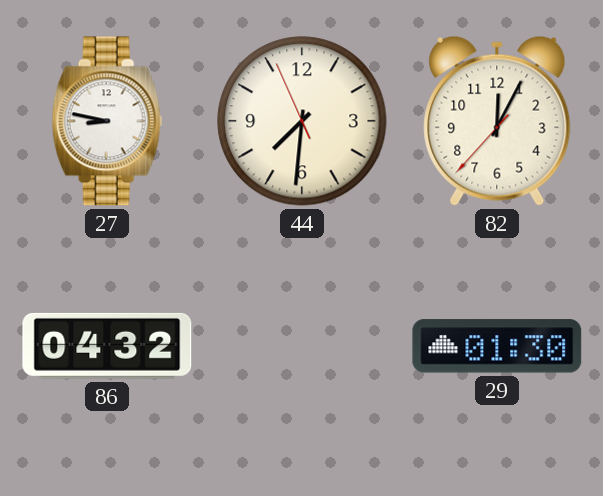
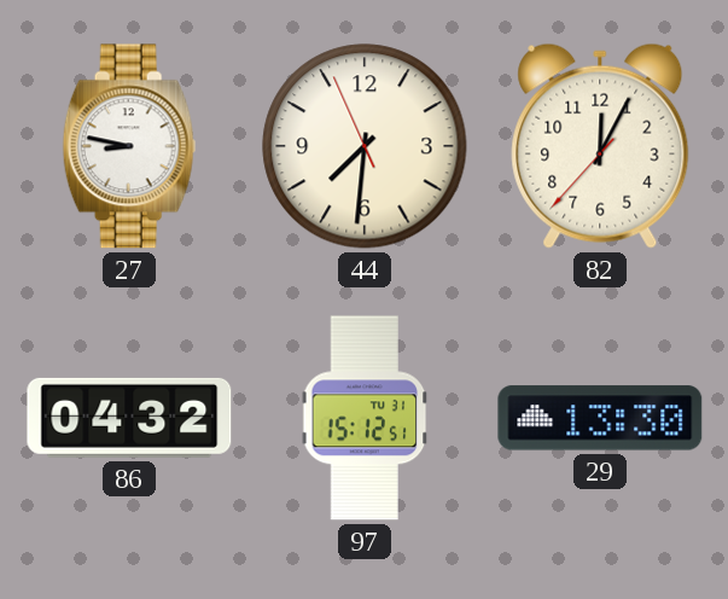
97: none -> 15:12
29: 01:30 -> 13:30
